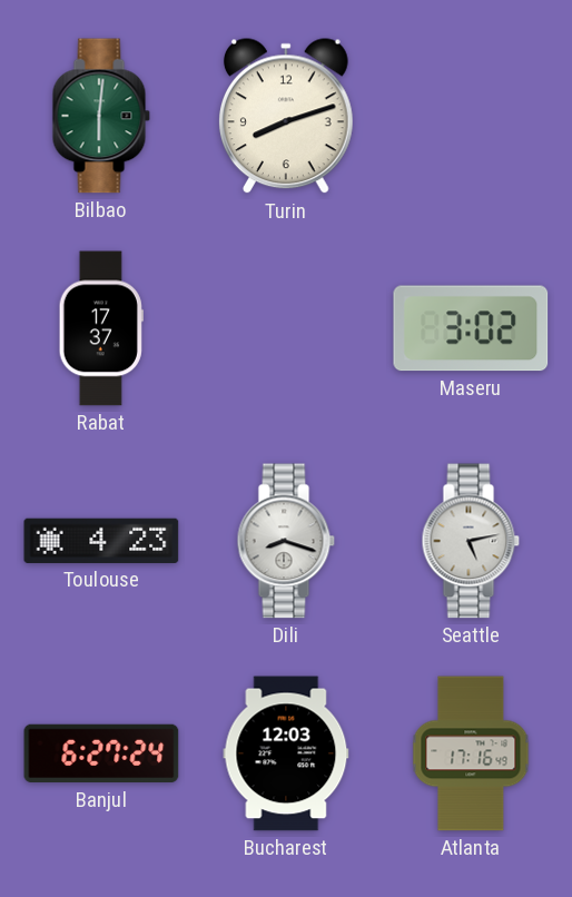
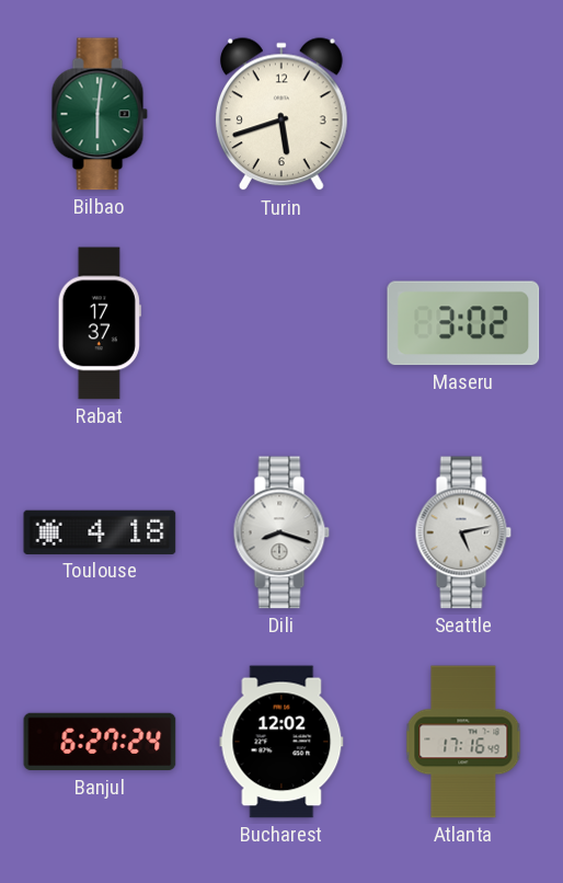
Turin: 8:12 -> 5:42
Toulouse: 4:23 -> 4:18
Bucharest: 12:03 -> 12:02
